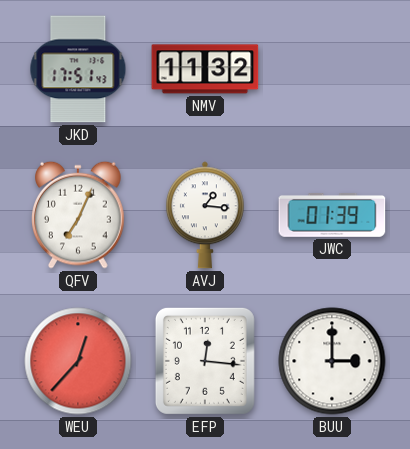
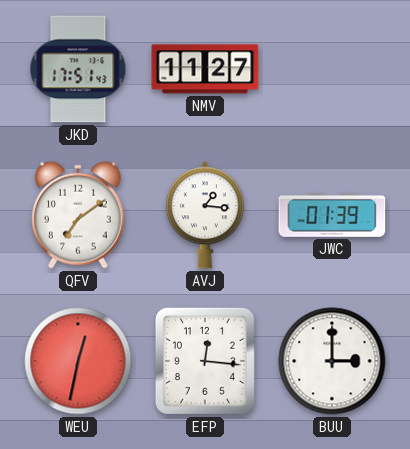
NMV: 11:32 -> 11:27
QFV: 7:04 -> 7:09
WEU: 12:37 -> 12:32
